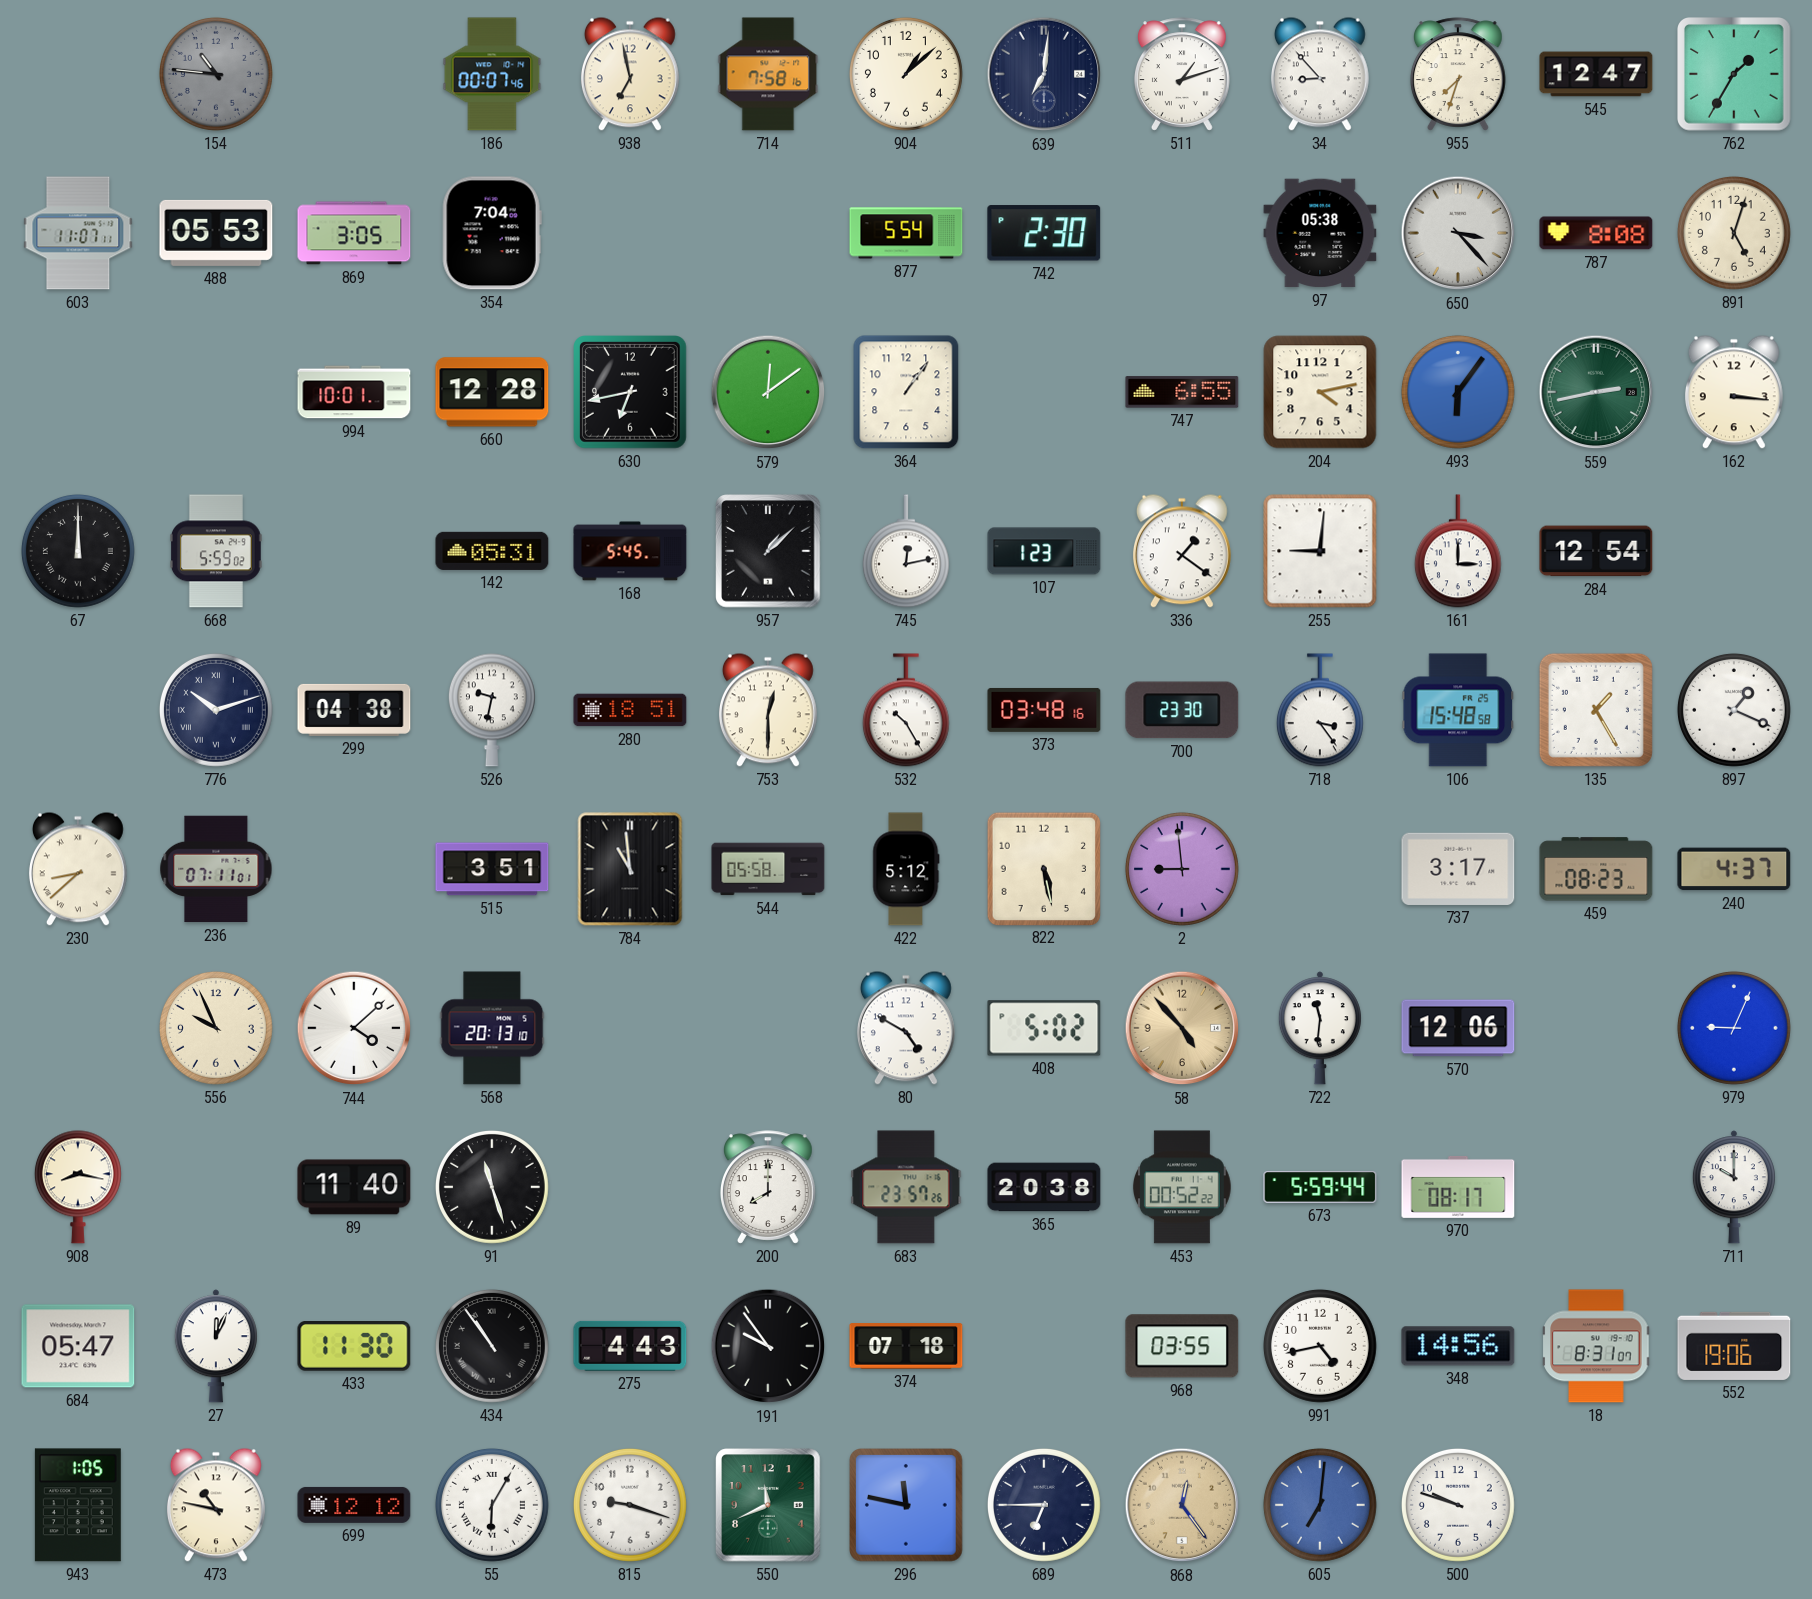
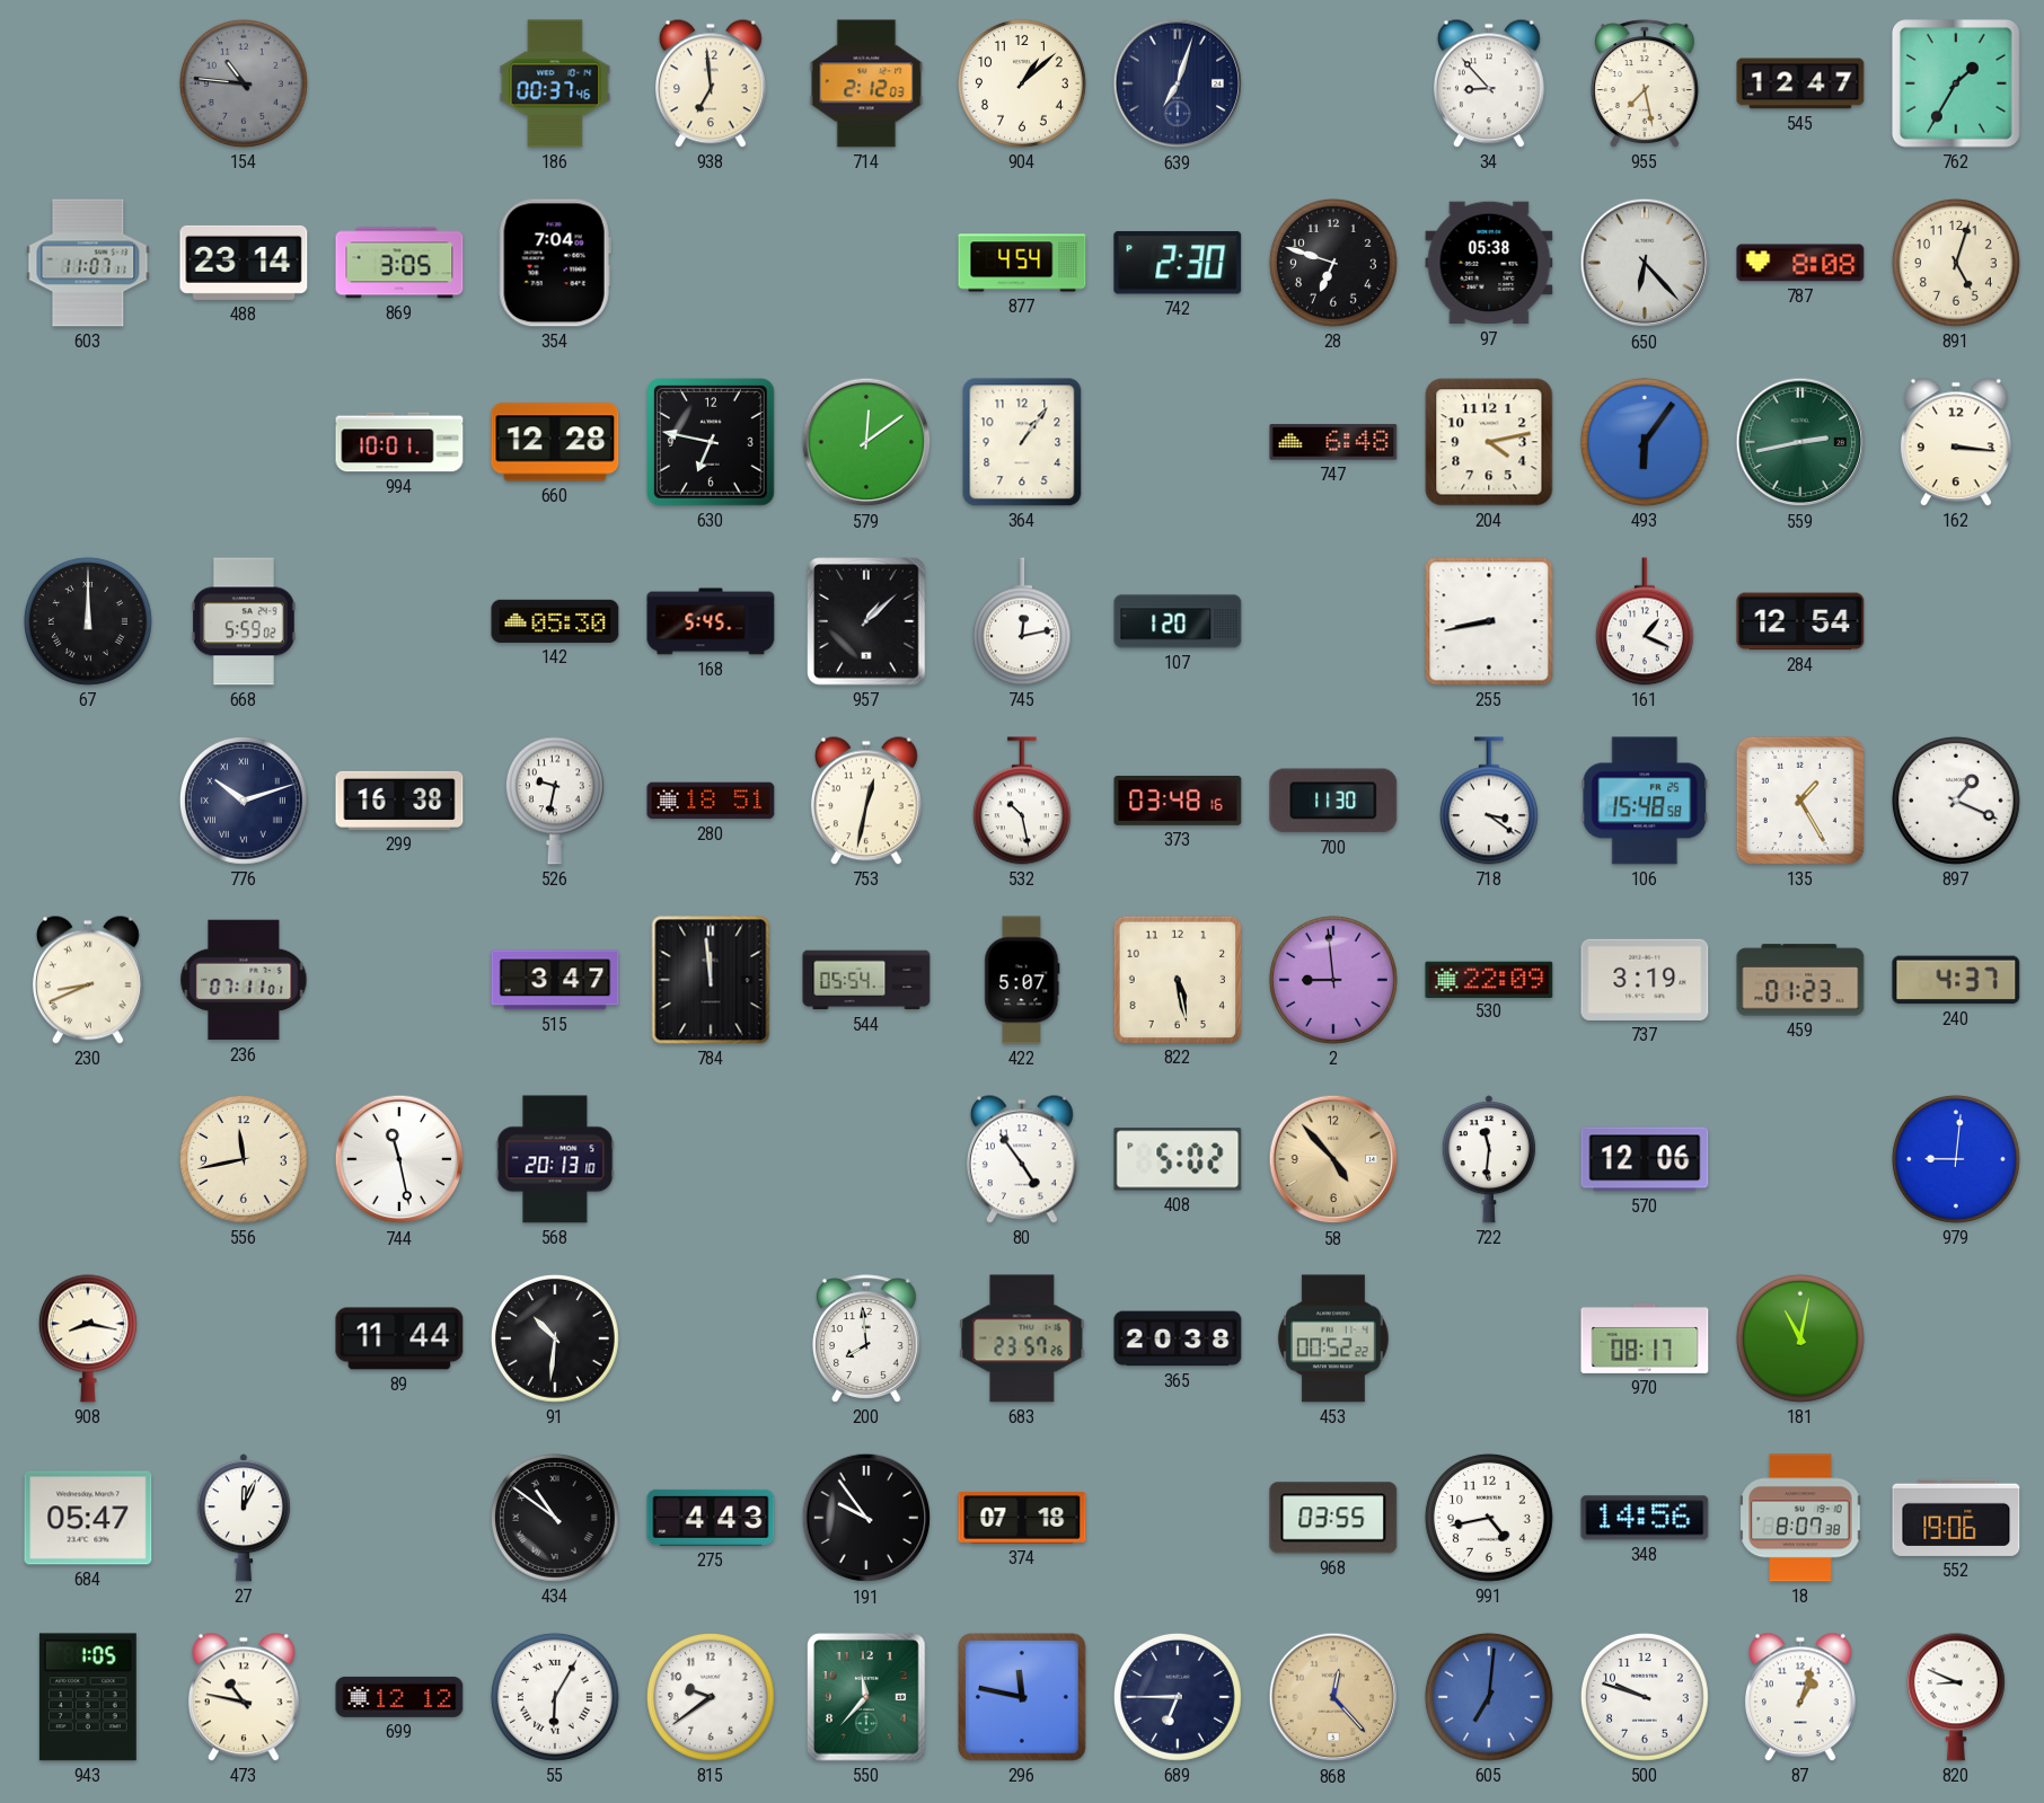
186: 00:07 -> 00:37
938: 6:58 -> 6:59
714: 7:58 -> 2:12
639: 7:01 -> 7:03
511: 1:12 -> none
955: 7:33 -> 7:28
488: 05:53 -> 23:14
877: 5:54 -> 4:54
28: none -> 6:48
650: 3:23 -> 6:23
630: 6:43 -> 6:47
747: 6:55 -> 6:48
142: 05:31 -> 05:30
107: 1:23 -> 1:20
336: 1:21 -> none
255: 9:01 -> 8:43
161: 3:00 -> 1:19
299: 04:38 -> 16:38
753: 12:30 -> 12:32
532: 10:25 -> 10:28
700: 23:30 -> 11:30
718: 3:24 -> 3:21
230: 8:38 -> 8:41
515: 3:51 -> 3:47
784: 10:59 -> 11:59
544: 05:58 -> 05:54
422: 5:12 -> 5:07
530: none -> 22:09
737: 3:17 -> 3:19
459: 08:23 -> 01:23
556: 9:56 -> 11:43
744: 4:08 -> 11:28
80: 4:50 -> 4:54
979: 9:04 -> 9:01
89: 11:40 -> 11:44
91: 11:27 -> 10:31
200: 8:00 -> 7:59
673: 5:59 -> none
181: none -> 11:02
711: 10:00 -> none
433: 11:30 -> none
434: 10:54 -> 10:51
18: 8:31 -> 8:07
815: 9:18 -> 9:39
550: 11:41 -> 11:37
868: 12:24 -> 12:23
87: none -> 1:03
820: none -> 8:49
